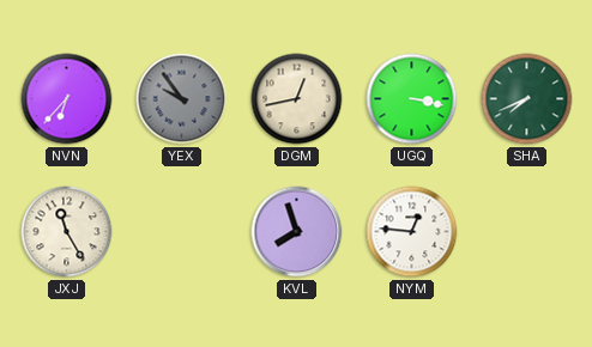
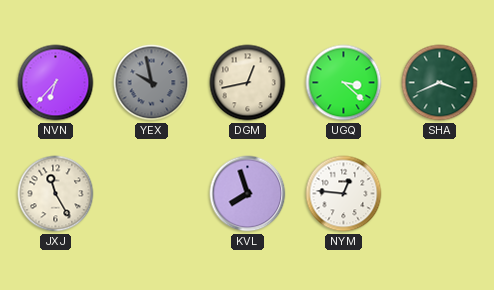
YEX: 9:54 -> 9:58
UGQ: 3:17 -> 3:22
SHA: 7:41 -> 3:41
